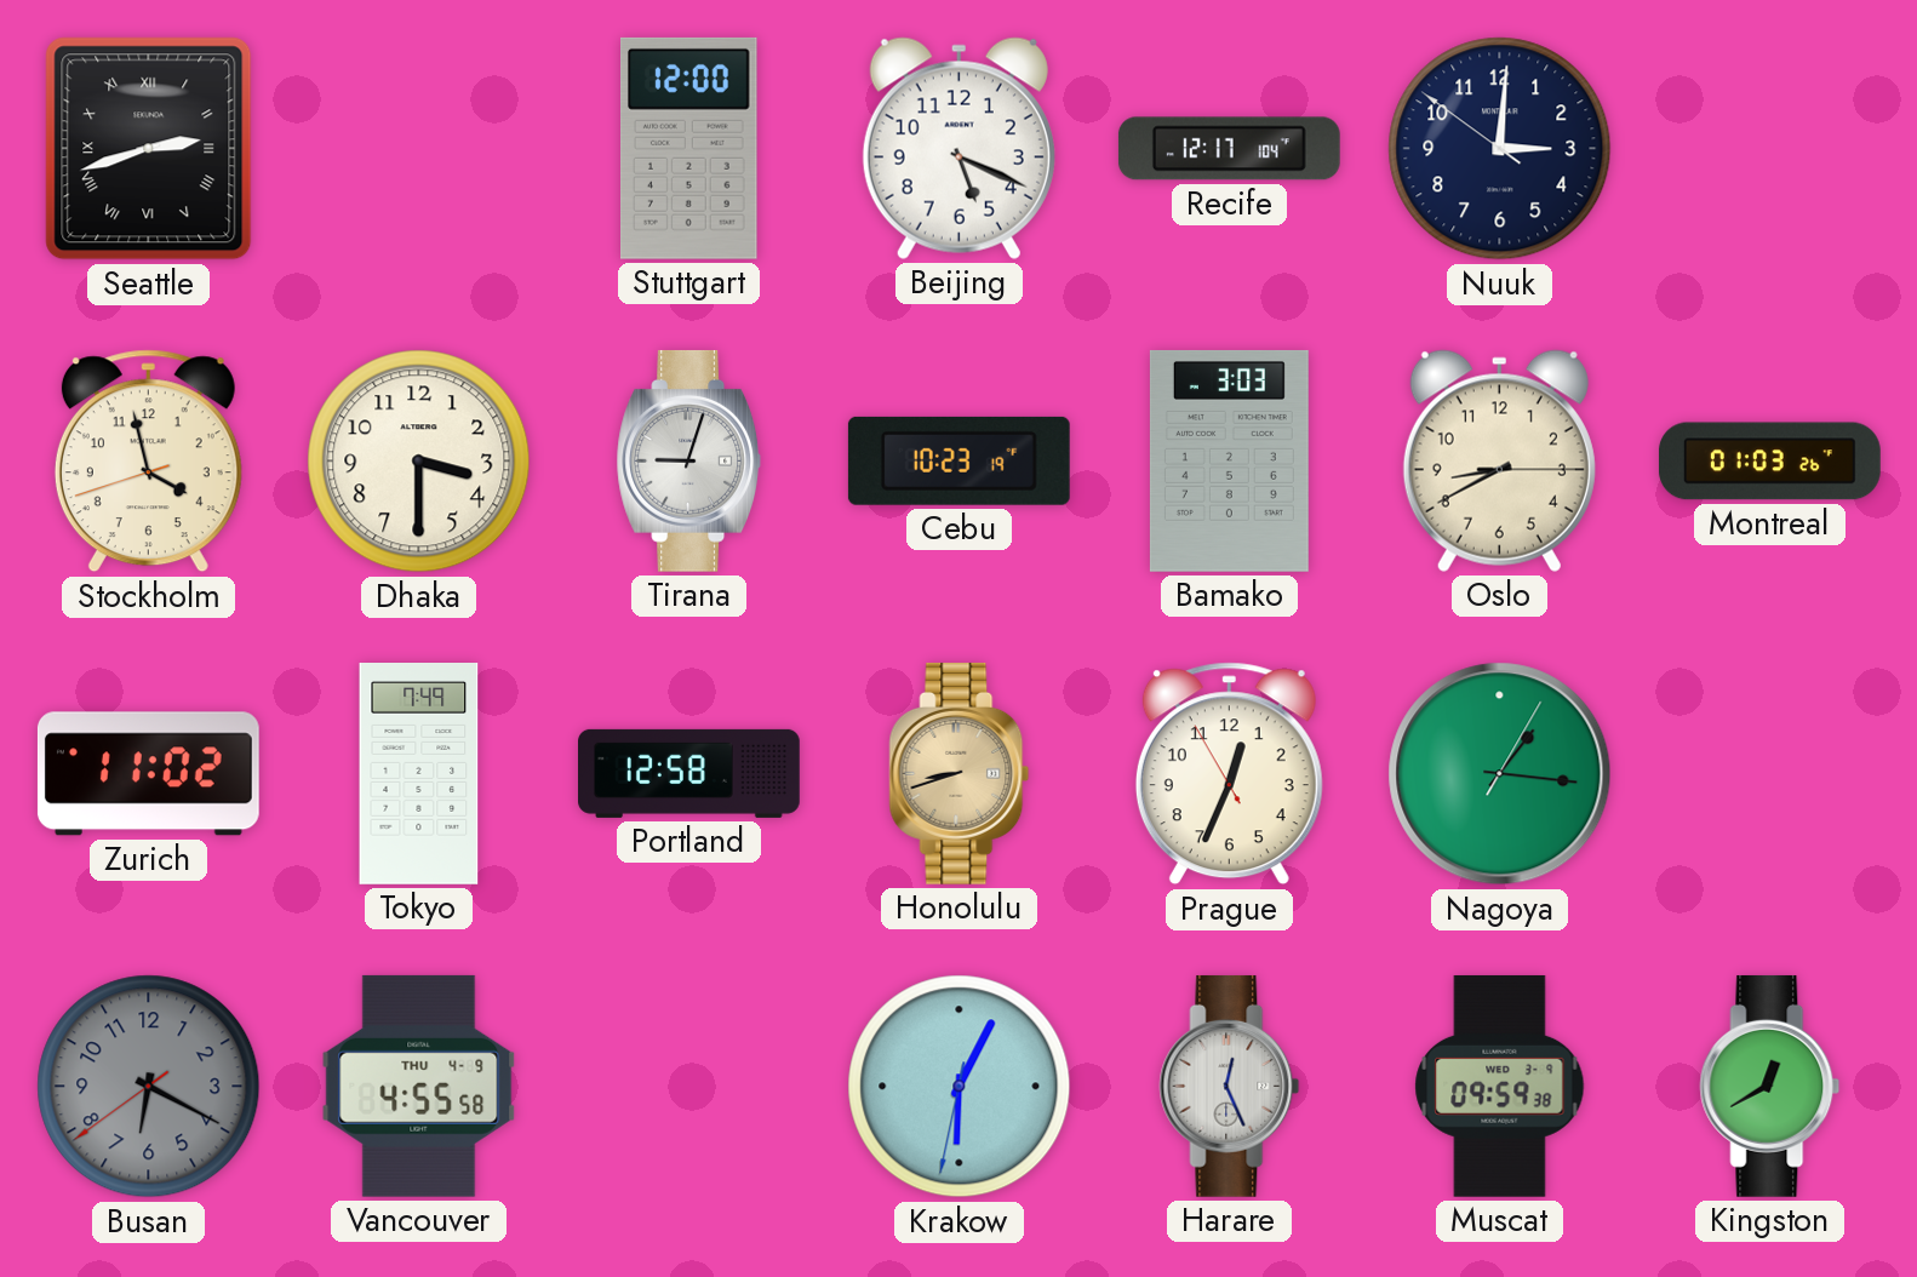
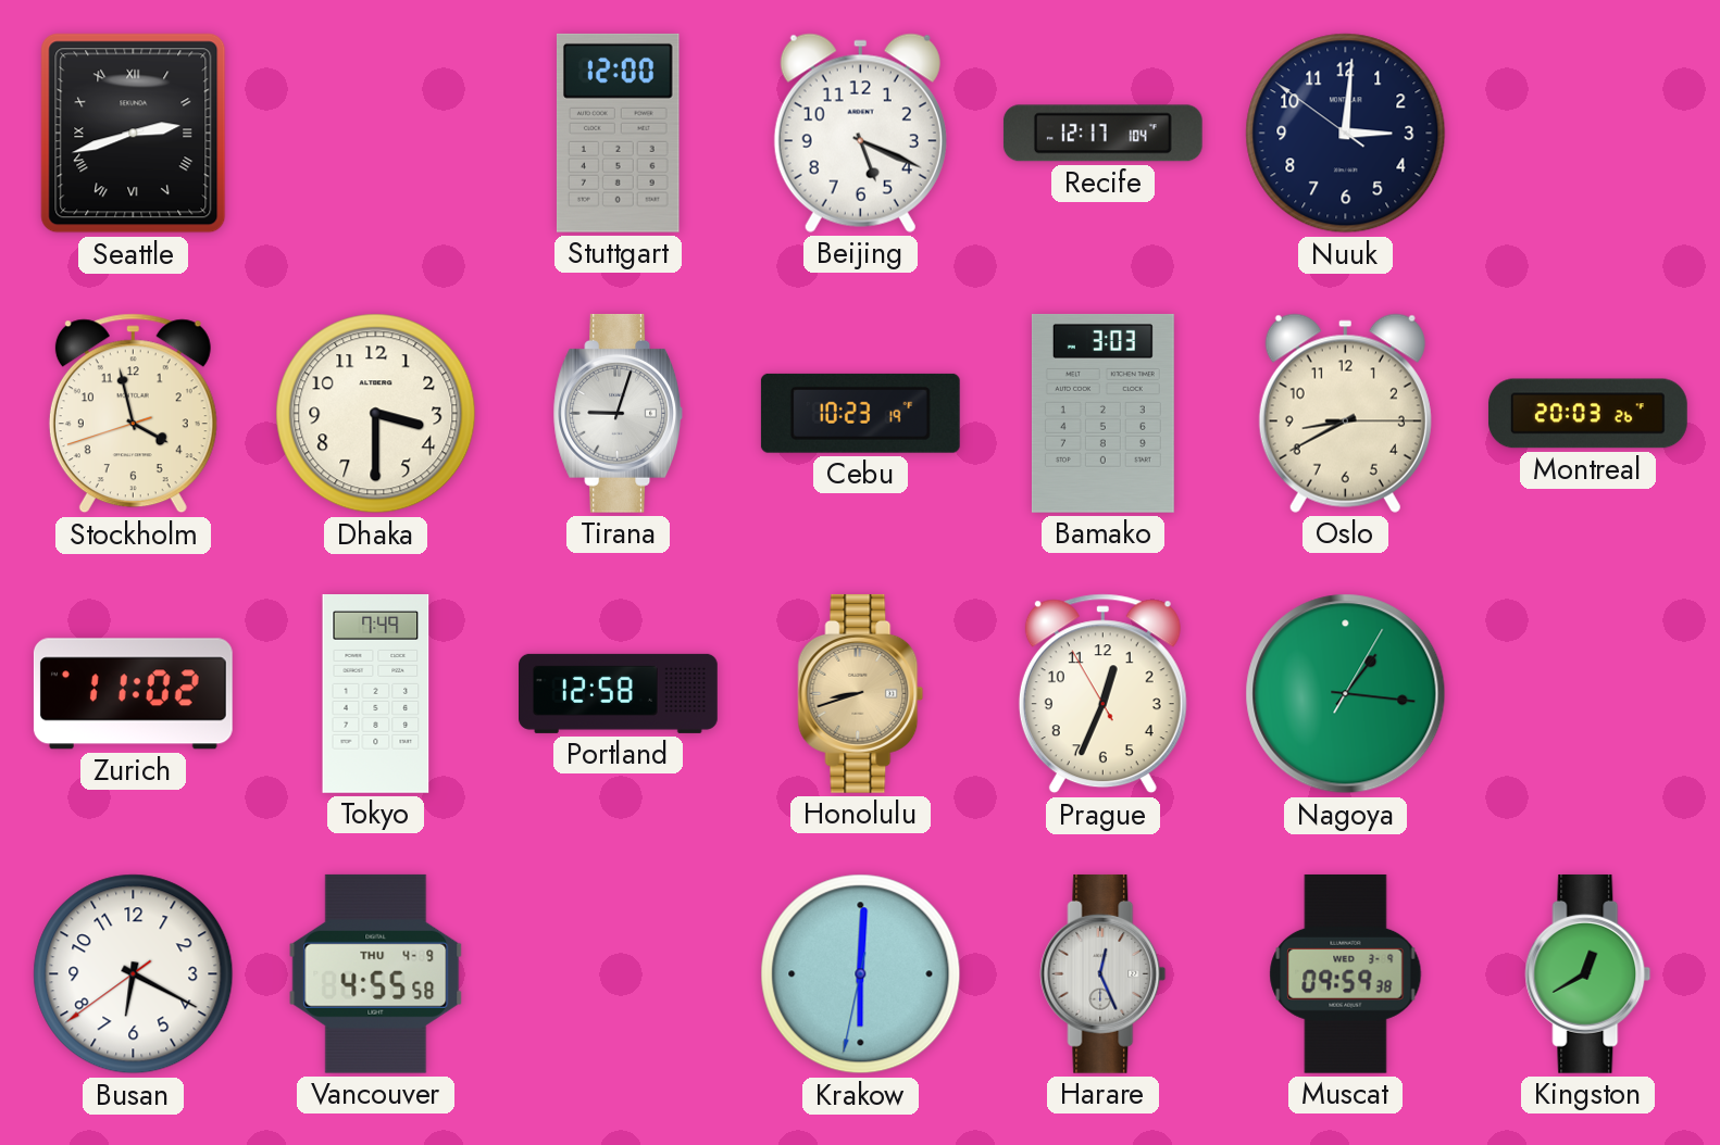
Montreal: 01:03 -> 20:03
Busan dial: grey -> white
Krakow: 6:04 -> 6:00
